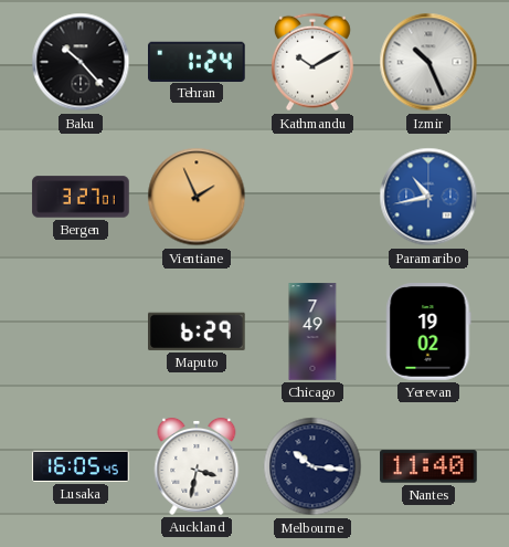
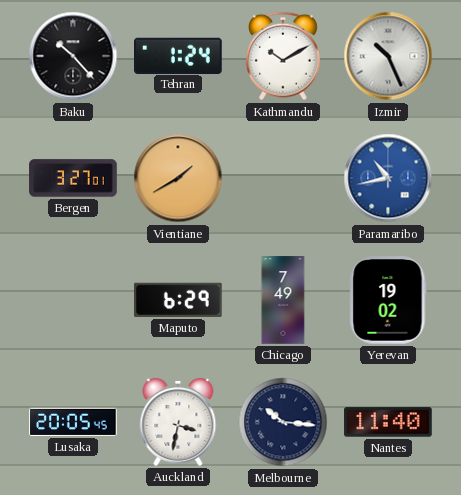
Vientiane: 1:56 -> 1:40
Lusaka: 16:05 -> 20:05
